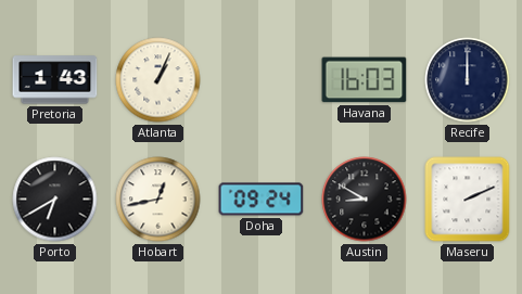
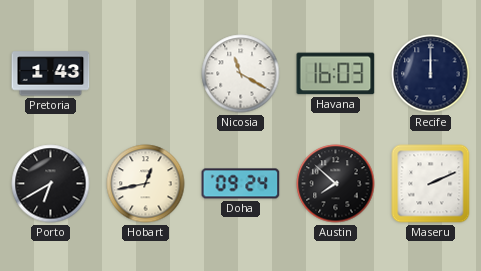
Atlanta: 1:04 -> none
Nicosia: none -> 11:20
Austin: 8:50 -> 7:52
